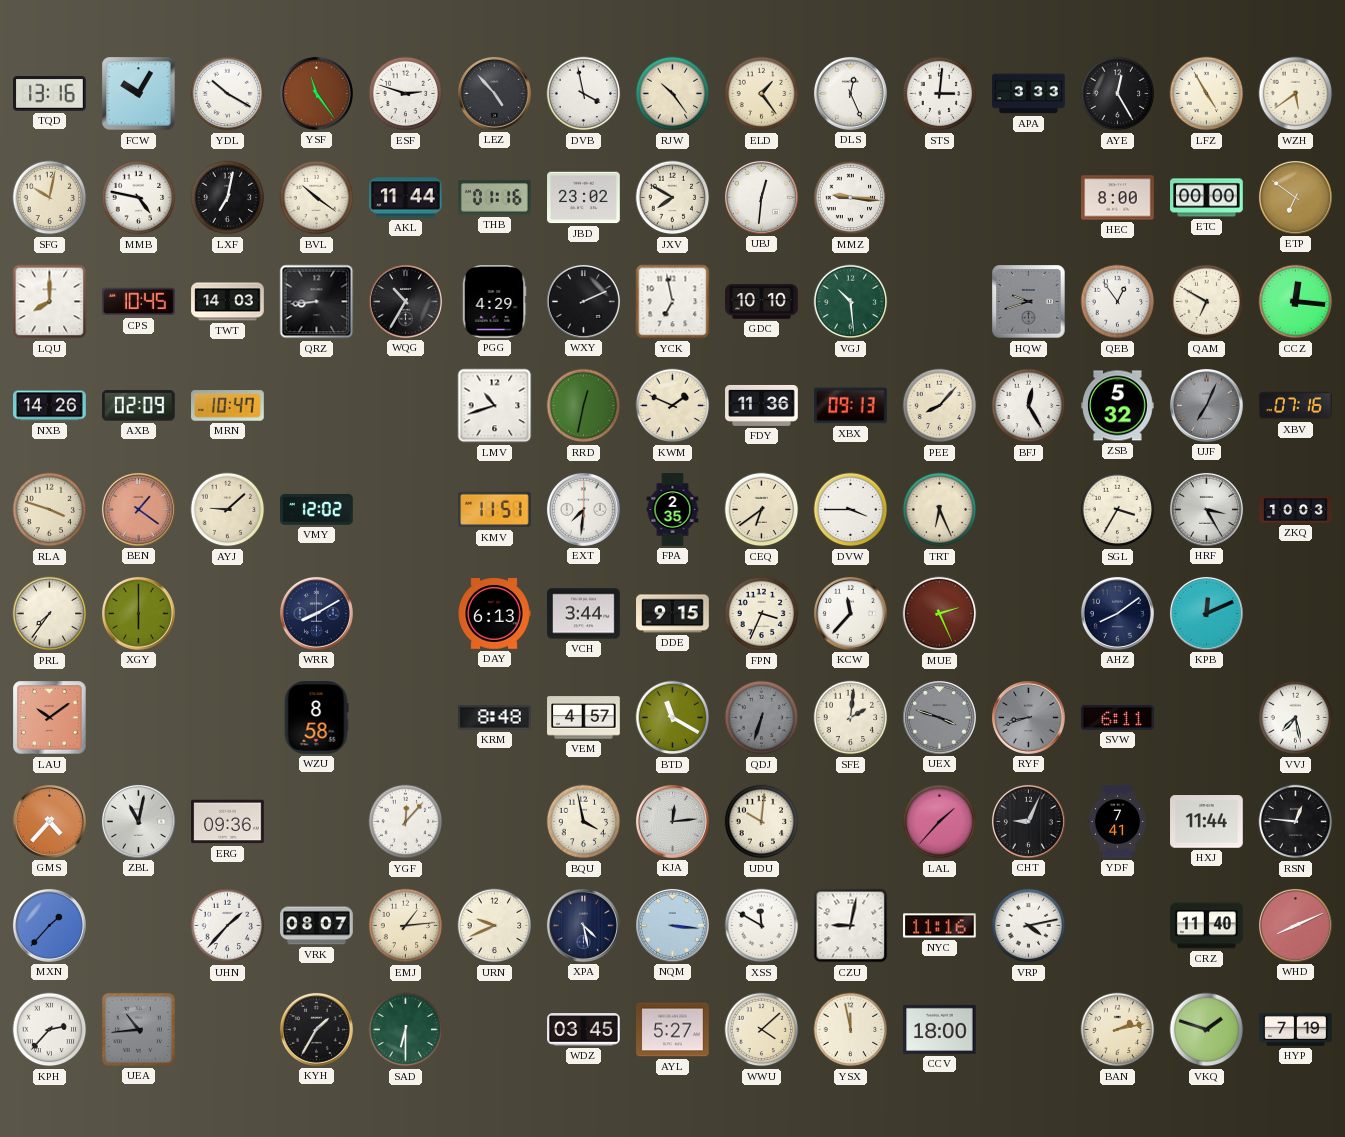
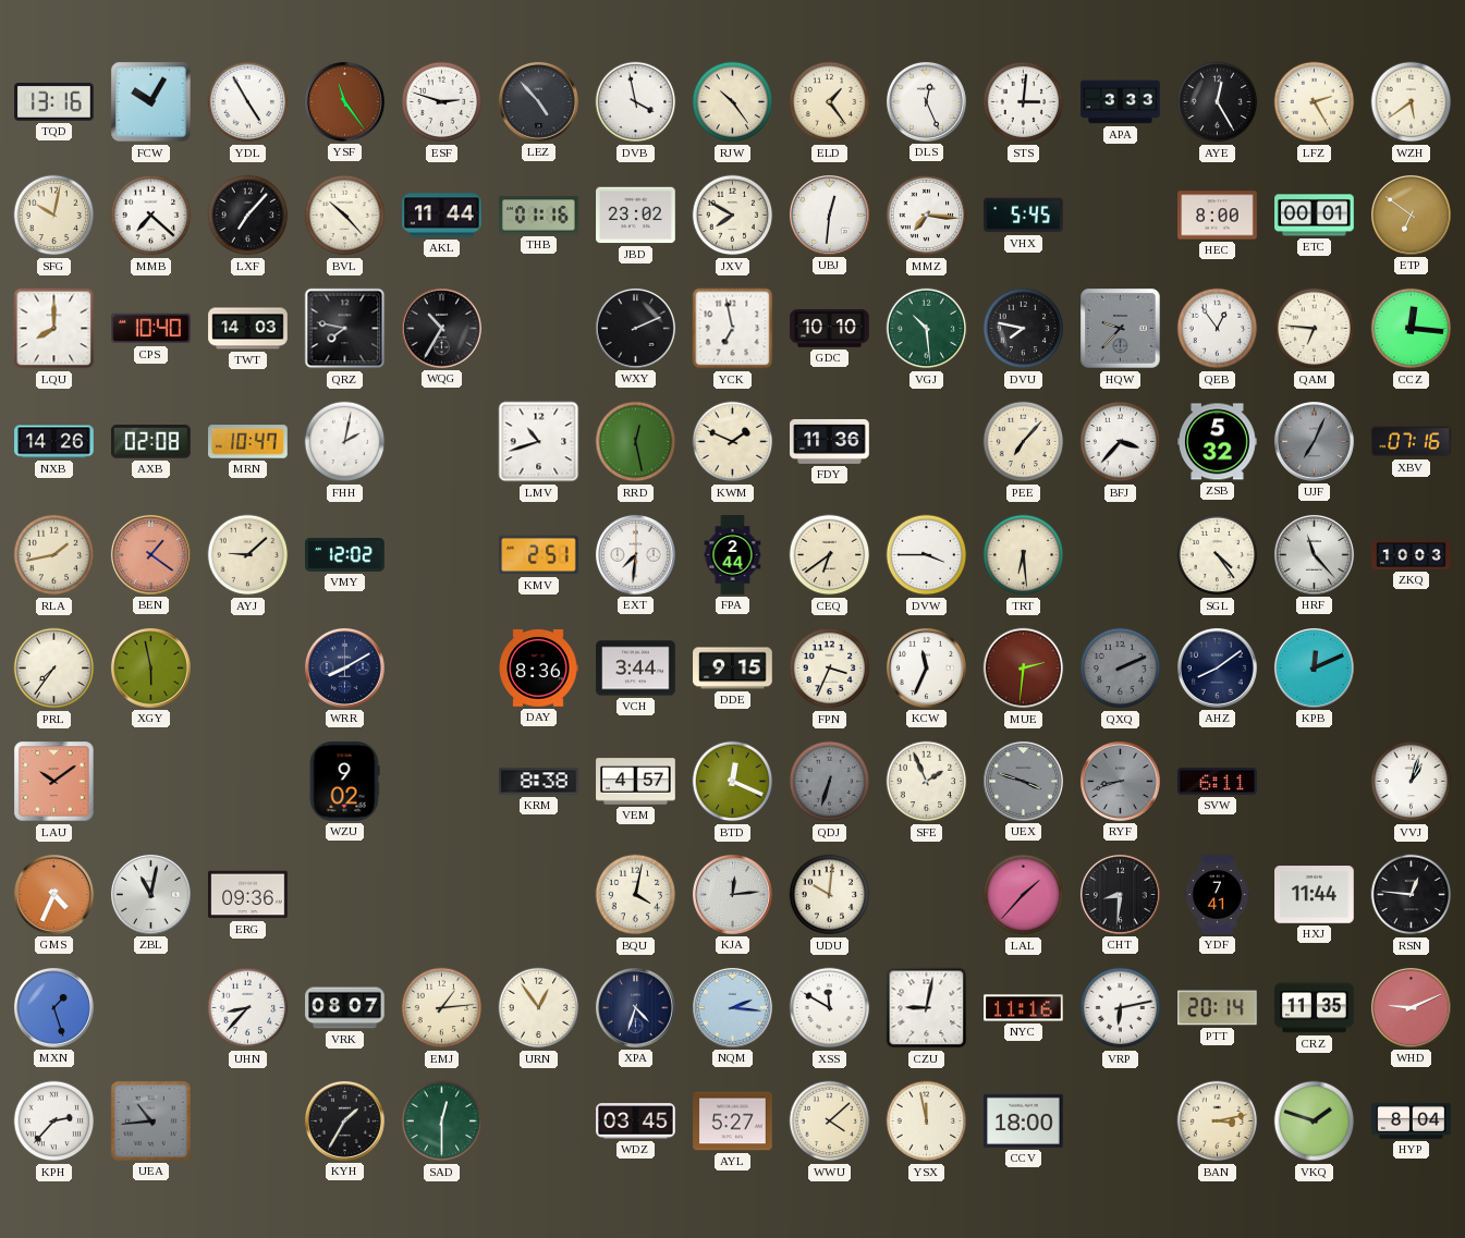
YDL: 10:20 -> 4:55
LFZ: 4:55 -> 2:25
MMB: 4:47 -> 7:22
LXF: 7:02 -> 7:07
BVL: 10:21 -> 10:23
MMZ: 9:16 -> 7:16
VHX: none -> 5:45
ETC: 00:00 -> 00:01
CPS: 10:45 -> 10:40
QRZ: 8:44 -> 7:47
PGG: 4:29 -> none
DVU: none -> 7:47
HQW: 9:42 -> 9:37
QAM: 6:50 -> 6:46
AXB: 02:09 -> 02:08
FHH: none -> 2:02
RRD: 12:32 -> 12:28
XBX: 09:13 -> none
PEE: 8:07 -> 7:07
BFJ: 12:25 -> 3:37
RLA: 3:48 -> 1:43
KMV: 11:51 -> 2:51
FPA: 2:35 -> 2:44
TRT: 6:26 -> 6:29
SGL: 3:35 -> 4:24
HRF: 3:25 -> 11:23
XGY: 6:00 -> 5:58
DAY: 6:13 -> 8:36
KCW: 11:37 -> 11:34
MUE: 2:26 -> 2:31
QXQ: none -> 2:11
WZU: 8:58 -> 9:02
KRM: 8:48 -> 8:38
BTD: 11:20 -> 12:19
SFE: 2:01 -> 1:56
VVJ: 7:28 -> 1:03
GMS: 4:37 -> 4:34
YGF: 12:07 -> none
BQU: 3:58 -> 4:02
CHT: 9:04 -> 8:31
MXN: 1:37 -> 1:27
UHN: 1:37 -> 8:37
URN: 9:41 -> 12:54
XPA: 4:28 -> 4:33
NQM: 3:16 -> 2:16
VRP: 4:13 -> 6:13
PTT: none -> 20:14
CRZ: 11:40 -> 11:35
WHD: 8:11 -> 9:11
SAD: 6:30 -> 12:30
BAN: 2:13 -> 3:13
HYP: 7:19 -> 8:04
